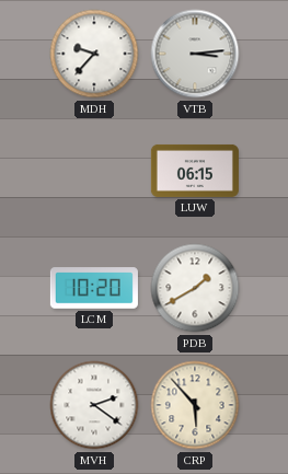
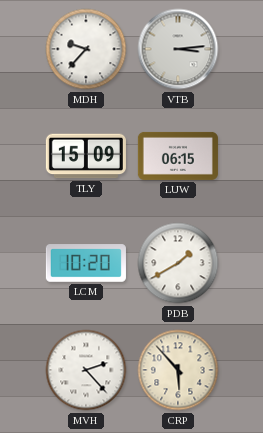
TLY: none -> 15:09
MVH: 2:21 -> 2:23
